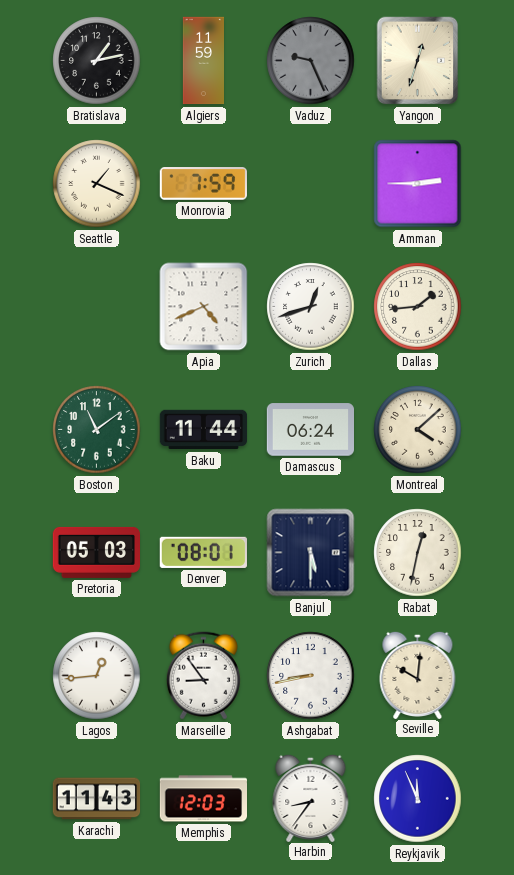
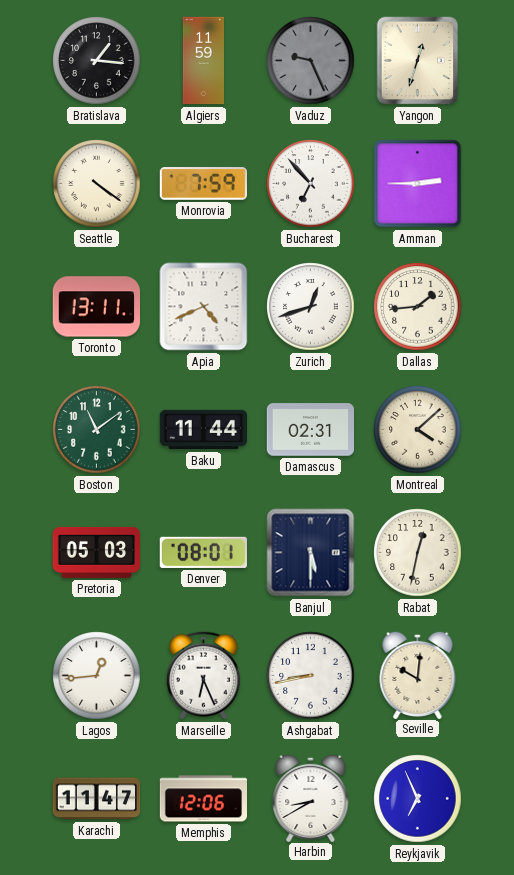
Bratislava: 1:13 -> 1:16
Seattle: 1:19 -> 4:21
Bucharest: none -> 6:53
Toronto: none -> 13:11
Damascus: 06:24 -> 02:31
Marseille: 8:54 -> 6:26
Karachi: 11:43 -> 11:47
Memphis: 12:03 -> 12:06
Harbin: 8:36 -> 8:40
Reykjavik: 11:56 -> 6:56
